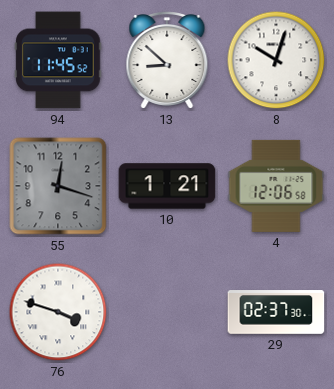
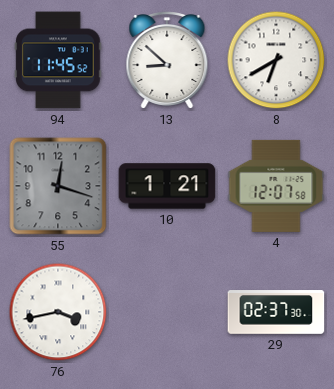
8: 10:03 -> 6:40
4: 12:06 -> 12:07
76: 3:48 -> 3:43
